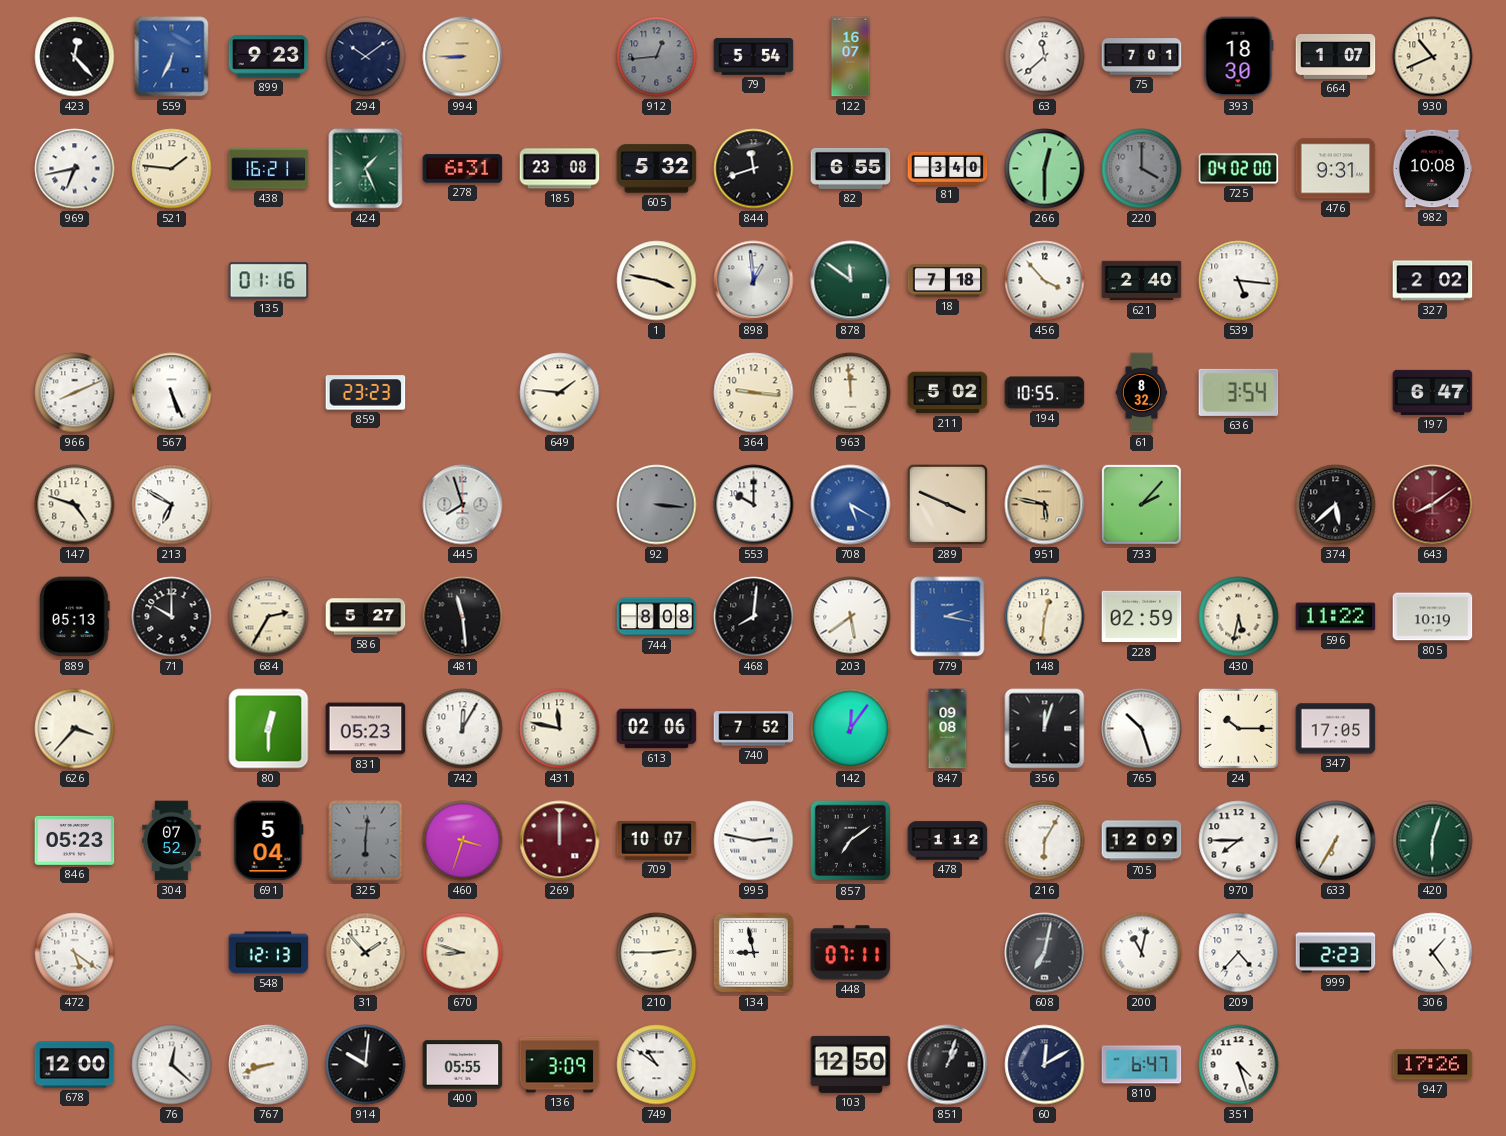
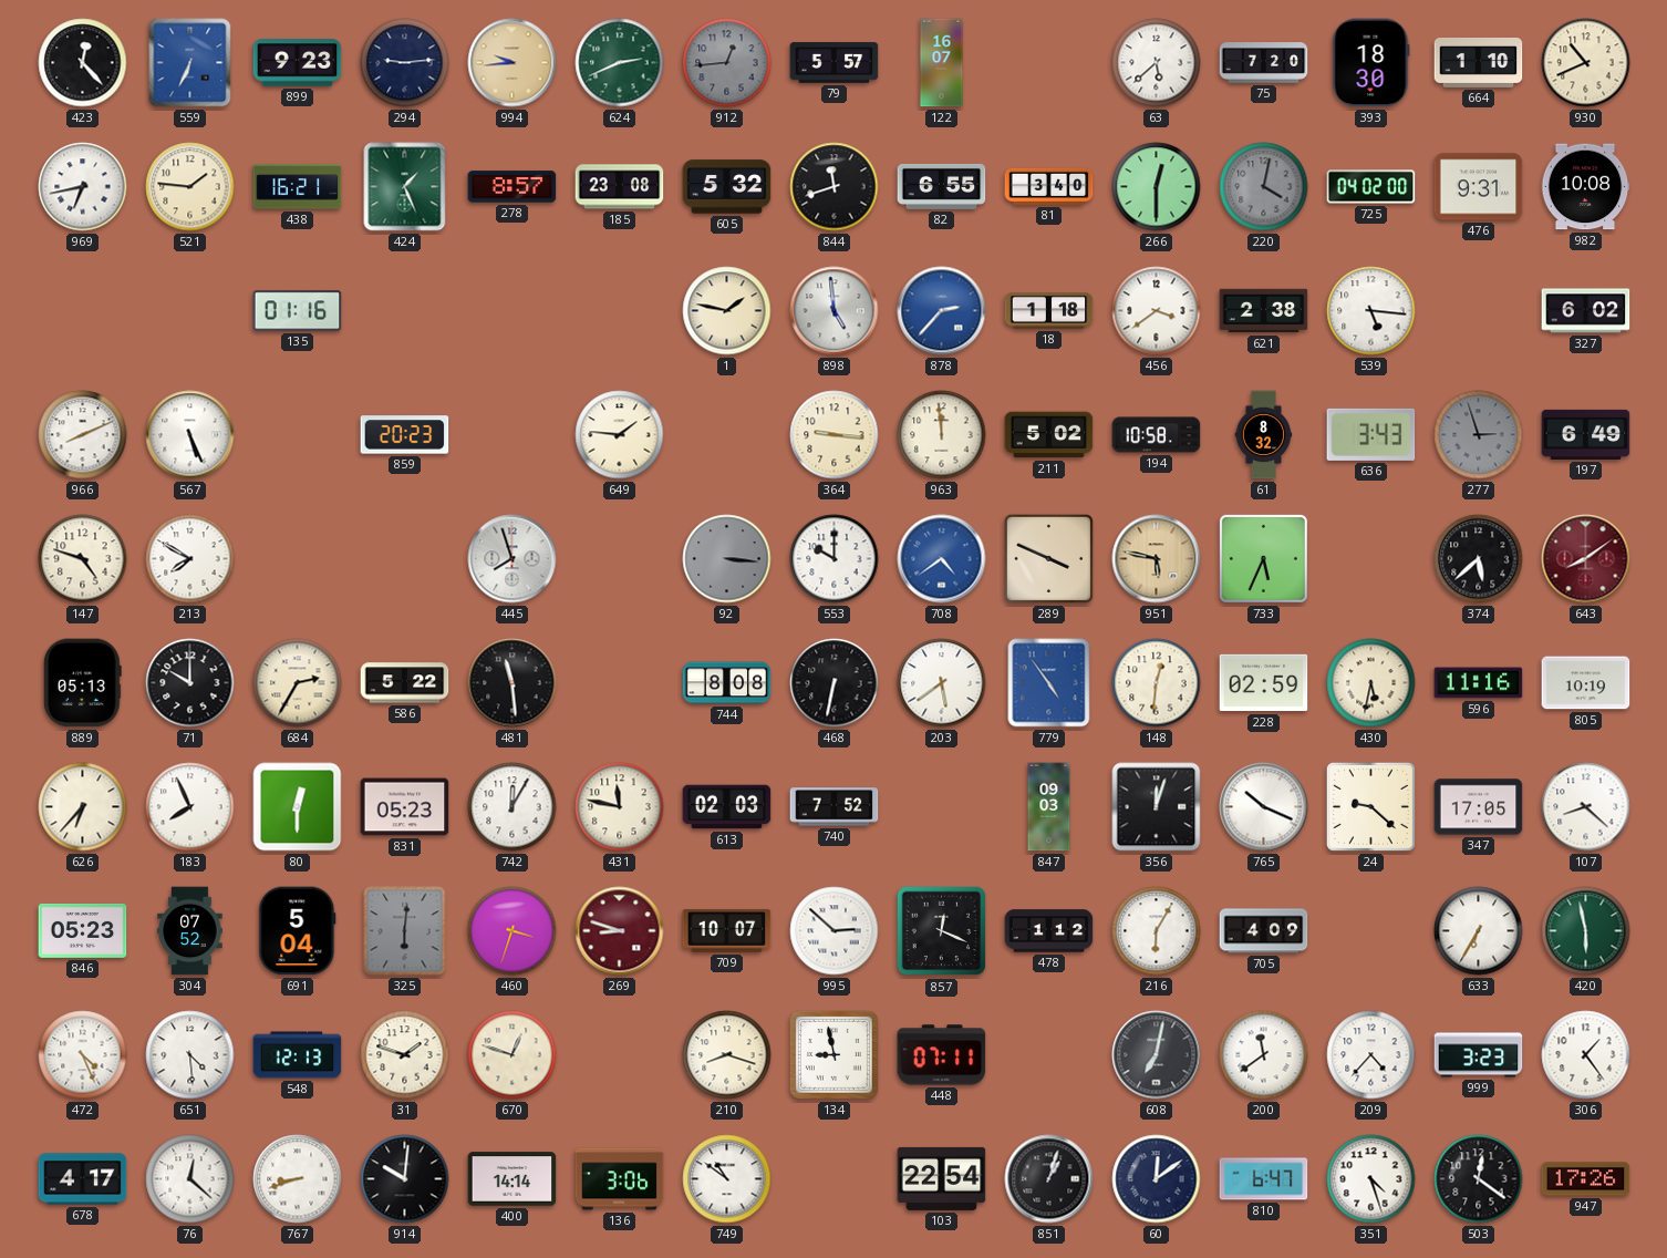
294: 10:09 -> 9:14
994: 8:45 -> 9:44
624: none -> 2:41
79: 5:54 -> 5:57
63: 11:38 -> 5:38
75: 7:01 -> 7:20
664: 1:07 -> 1:10
278: 6:31 -> 8:57
220: 4:00 -> 4:02
1: 3:47 -> 1:47
898: 12:59 -> 4:59
878: 11:51 -> 2:37
878 dial: green -> blue
18: 7:18 -> 1:18
456: 3:53 -> 3:39
621: 2:40 -> 2:38
327: 2:02 -> 6:02
859: 23:23 -> 20:23
194: 10:55 -> 10:58
636: 3:54 -> 3:43
277: none -> 2:57
197: 6:47 -> 6:49
213: 6:50 -> 7:50
708: 5:20 -> 4:39
733: 2:07 -> 5:34
586: 5:27 -> 5:22
468: 8:01 -> 6:32
779: 2:17 -> 4:54
596: 11:22 -> 11:16
626: 3:37 -> 6:37
183: none -> 7:56
613: 02:06 -> 02:03
142: 12:06 -> none
847: 09:08 -> 09:03
765: 10:27 -> 10:19
24: 10:15 -> 9:22
107: none -> 8:22
269: 12:00 -> 8:48
995: 2:47 -> 2:52
857: 7:09 -> 12:19
705: 12:09 -> 4:09
970: 7:45 -> none
420: 6:03 -> 5:58
472: 5:21 -> 4:26
651: none -> 4:29
31: 1:53 -> 1:48
670: 8:48 -> 12:48
210: 2:45 -> 8:18
200: 11:02 -> 11:39
999: 2:23 -> 3:23
678: 12:00 -> 4:17
400: 05:55 -> 14:14
136: 3:09 -> 3:06
103: 12:50 -> 22:54
60: 12:10 -> 12:09
503: none -> 12:21
